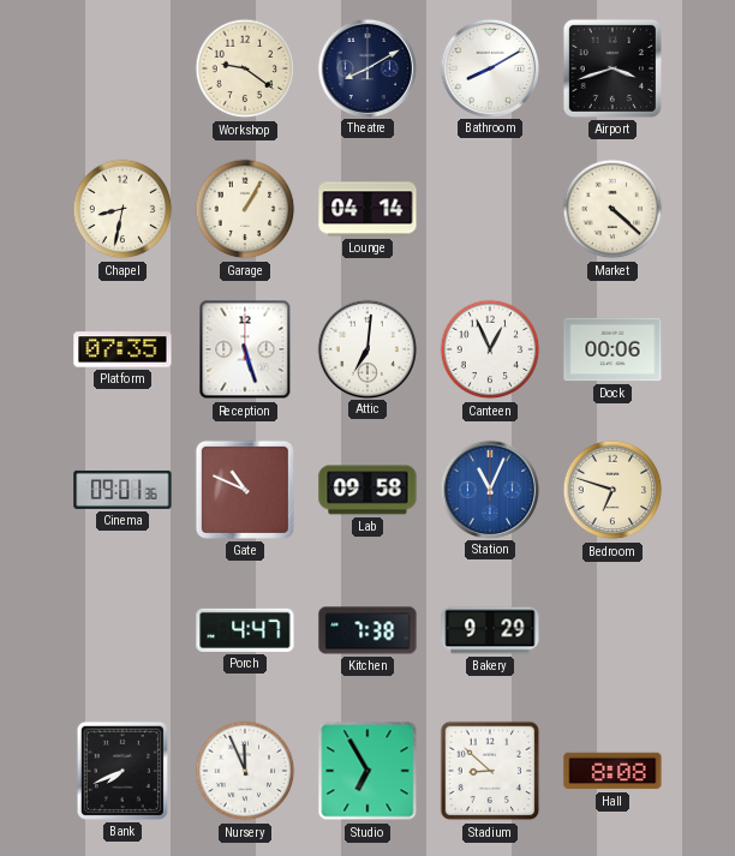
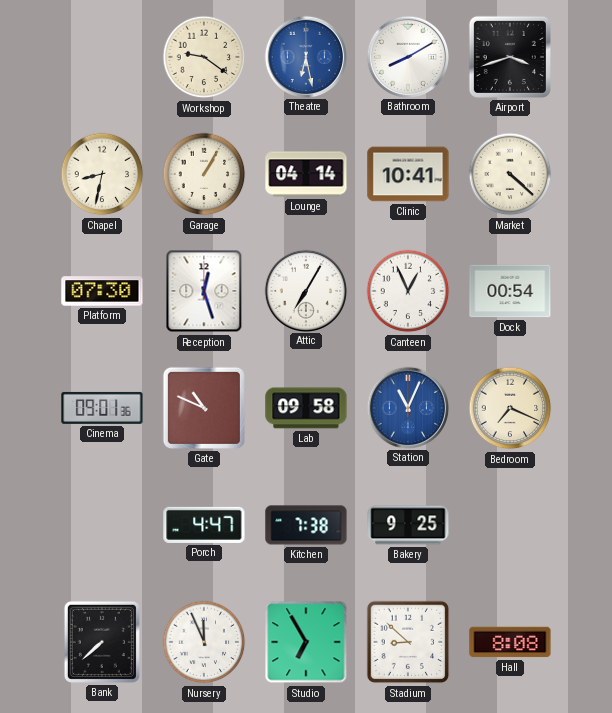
Theatre: 8:10 -> 6:28
Theatre dial: navy -> blue
Clinic: none -> 10:41
Platform: 07:35 -> 07:30
Reception: 5:27 -> 12:27
Attic: 7:01 -> 7:05
Dock: 00:06 -> 00:54
Bedroom: 6:48 -> 7:19
Bakery: 9:29 -> 9:25
Bank: 7:41 -> 7:38
